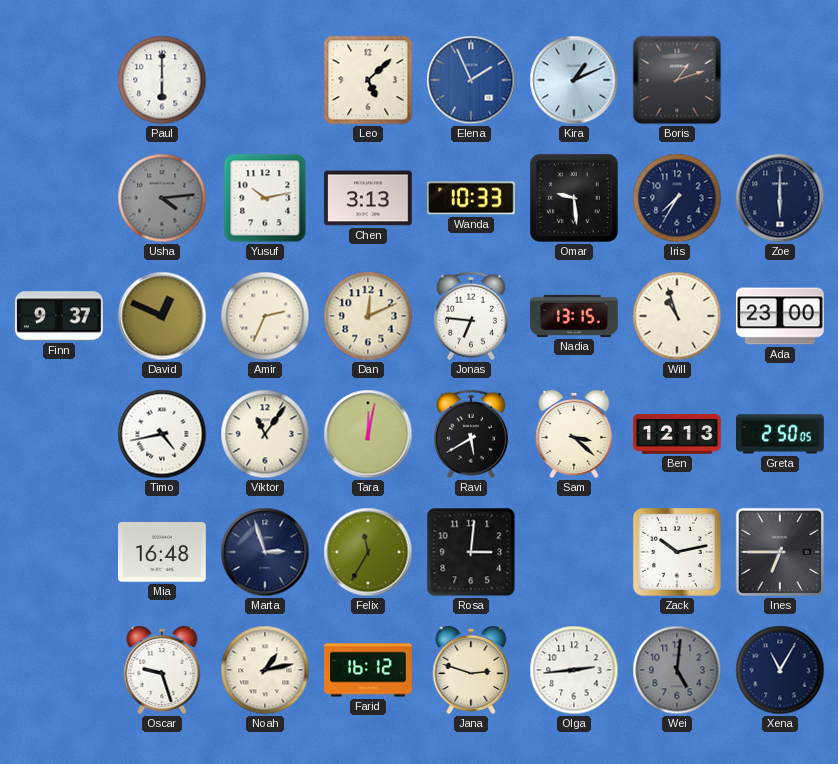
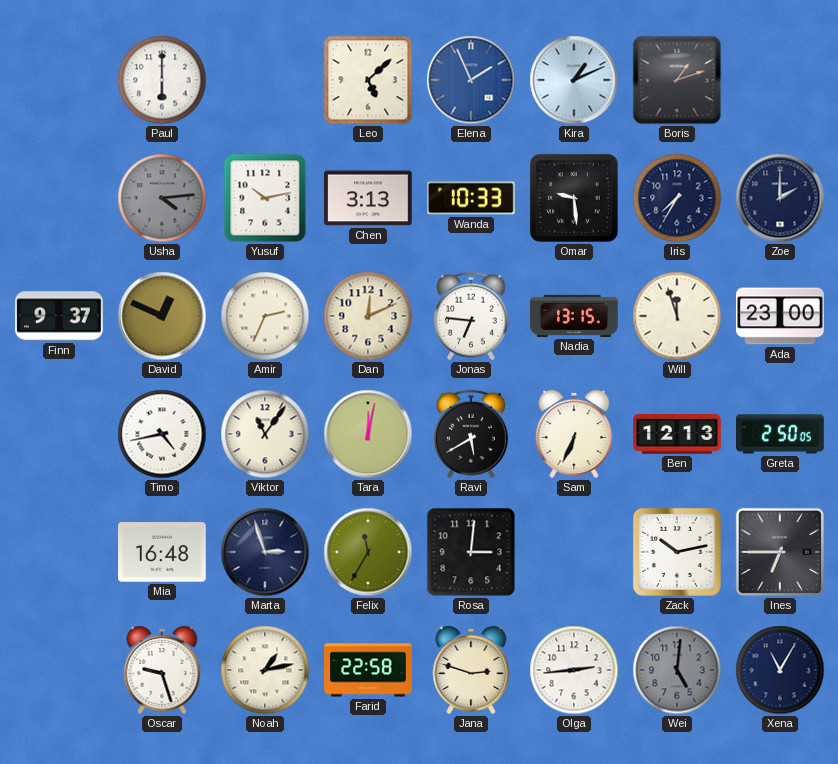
Zoe: 6:00 -> 2:00
Will: 10:57 -> 11:57
Sam: 3:22 -> 6:34
Farid: 16:12 -> 22:58
